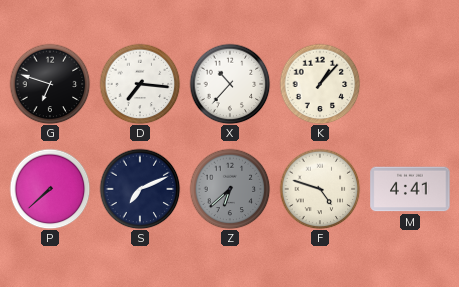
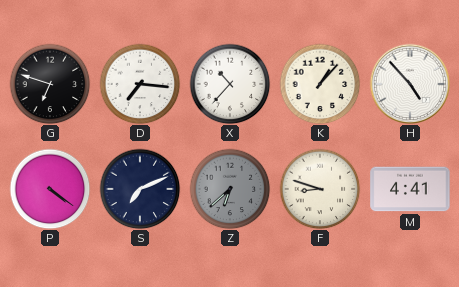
H: none -> 4:53
P: 7:38 -> 4:21
F: 4:48 -> 8:48
